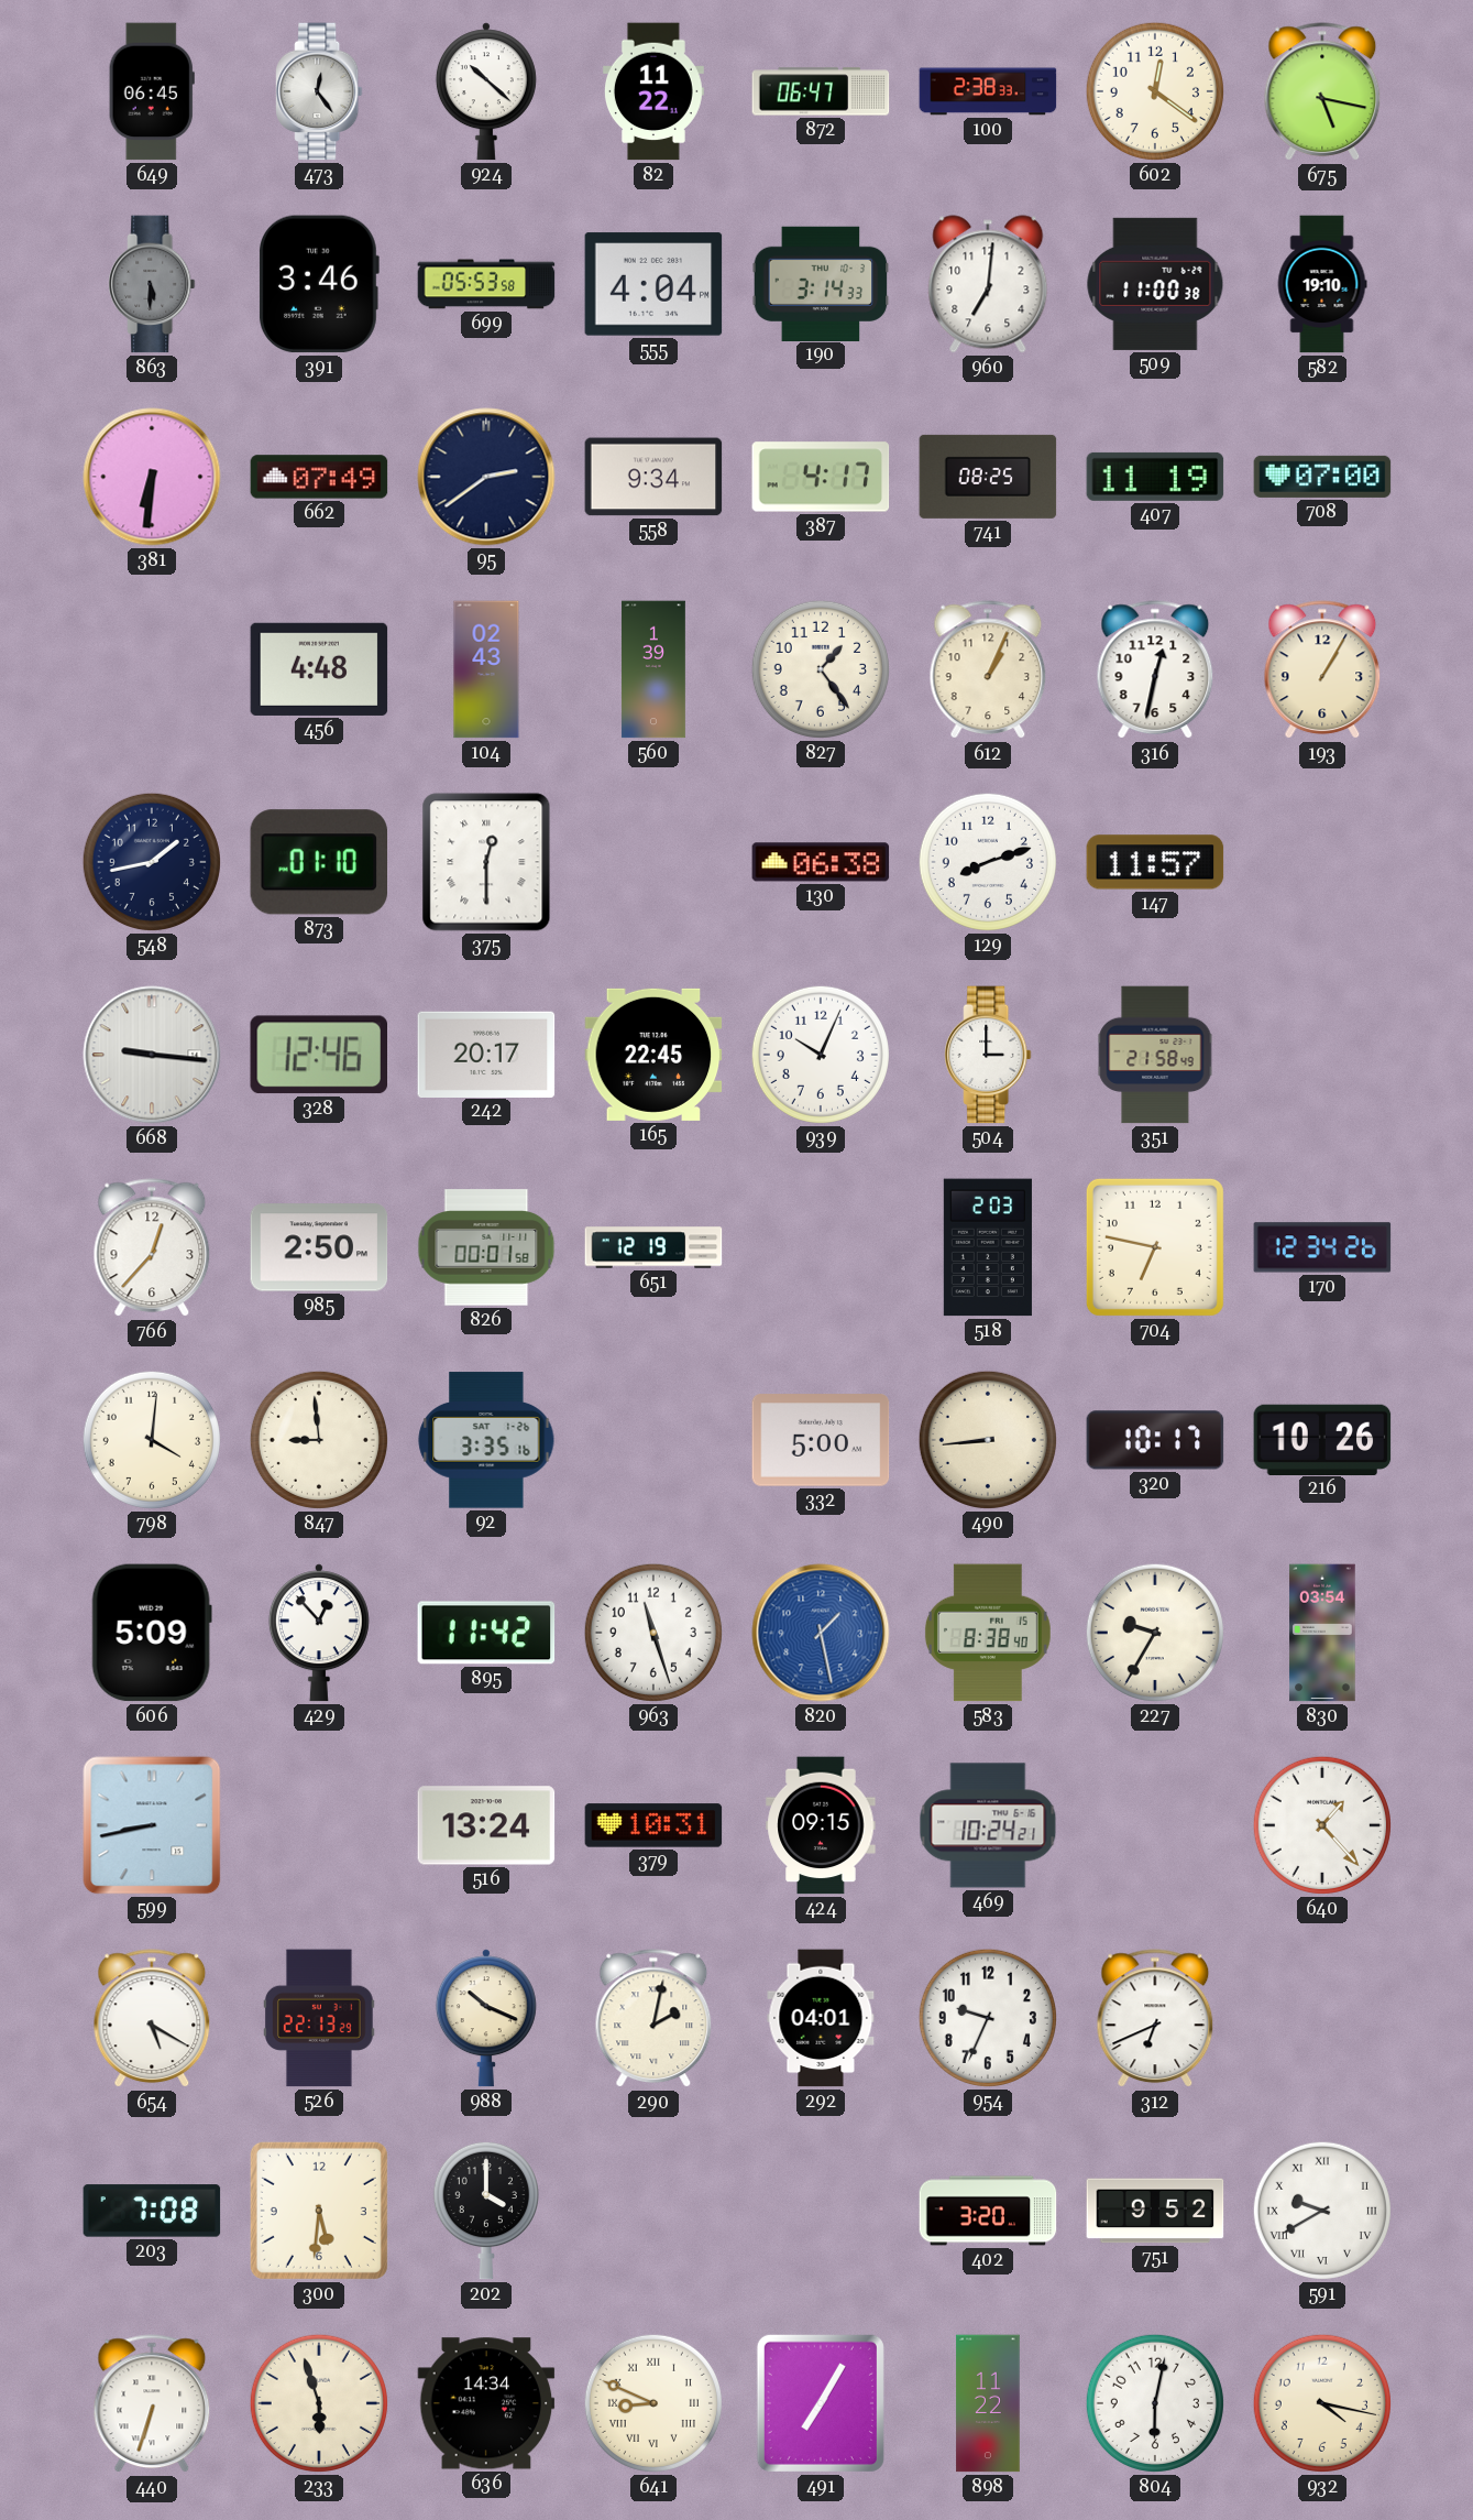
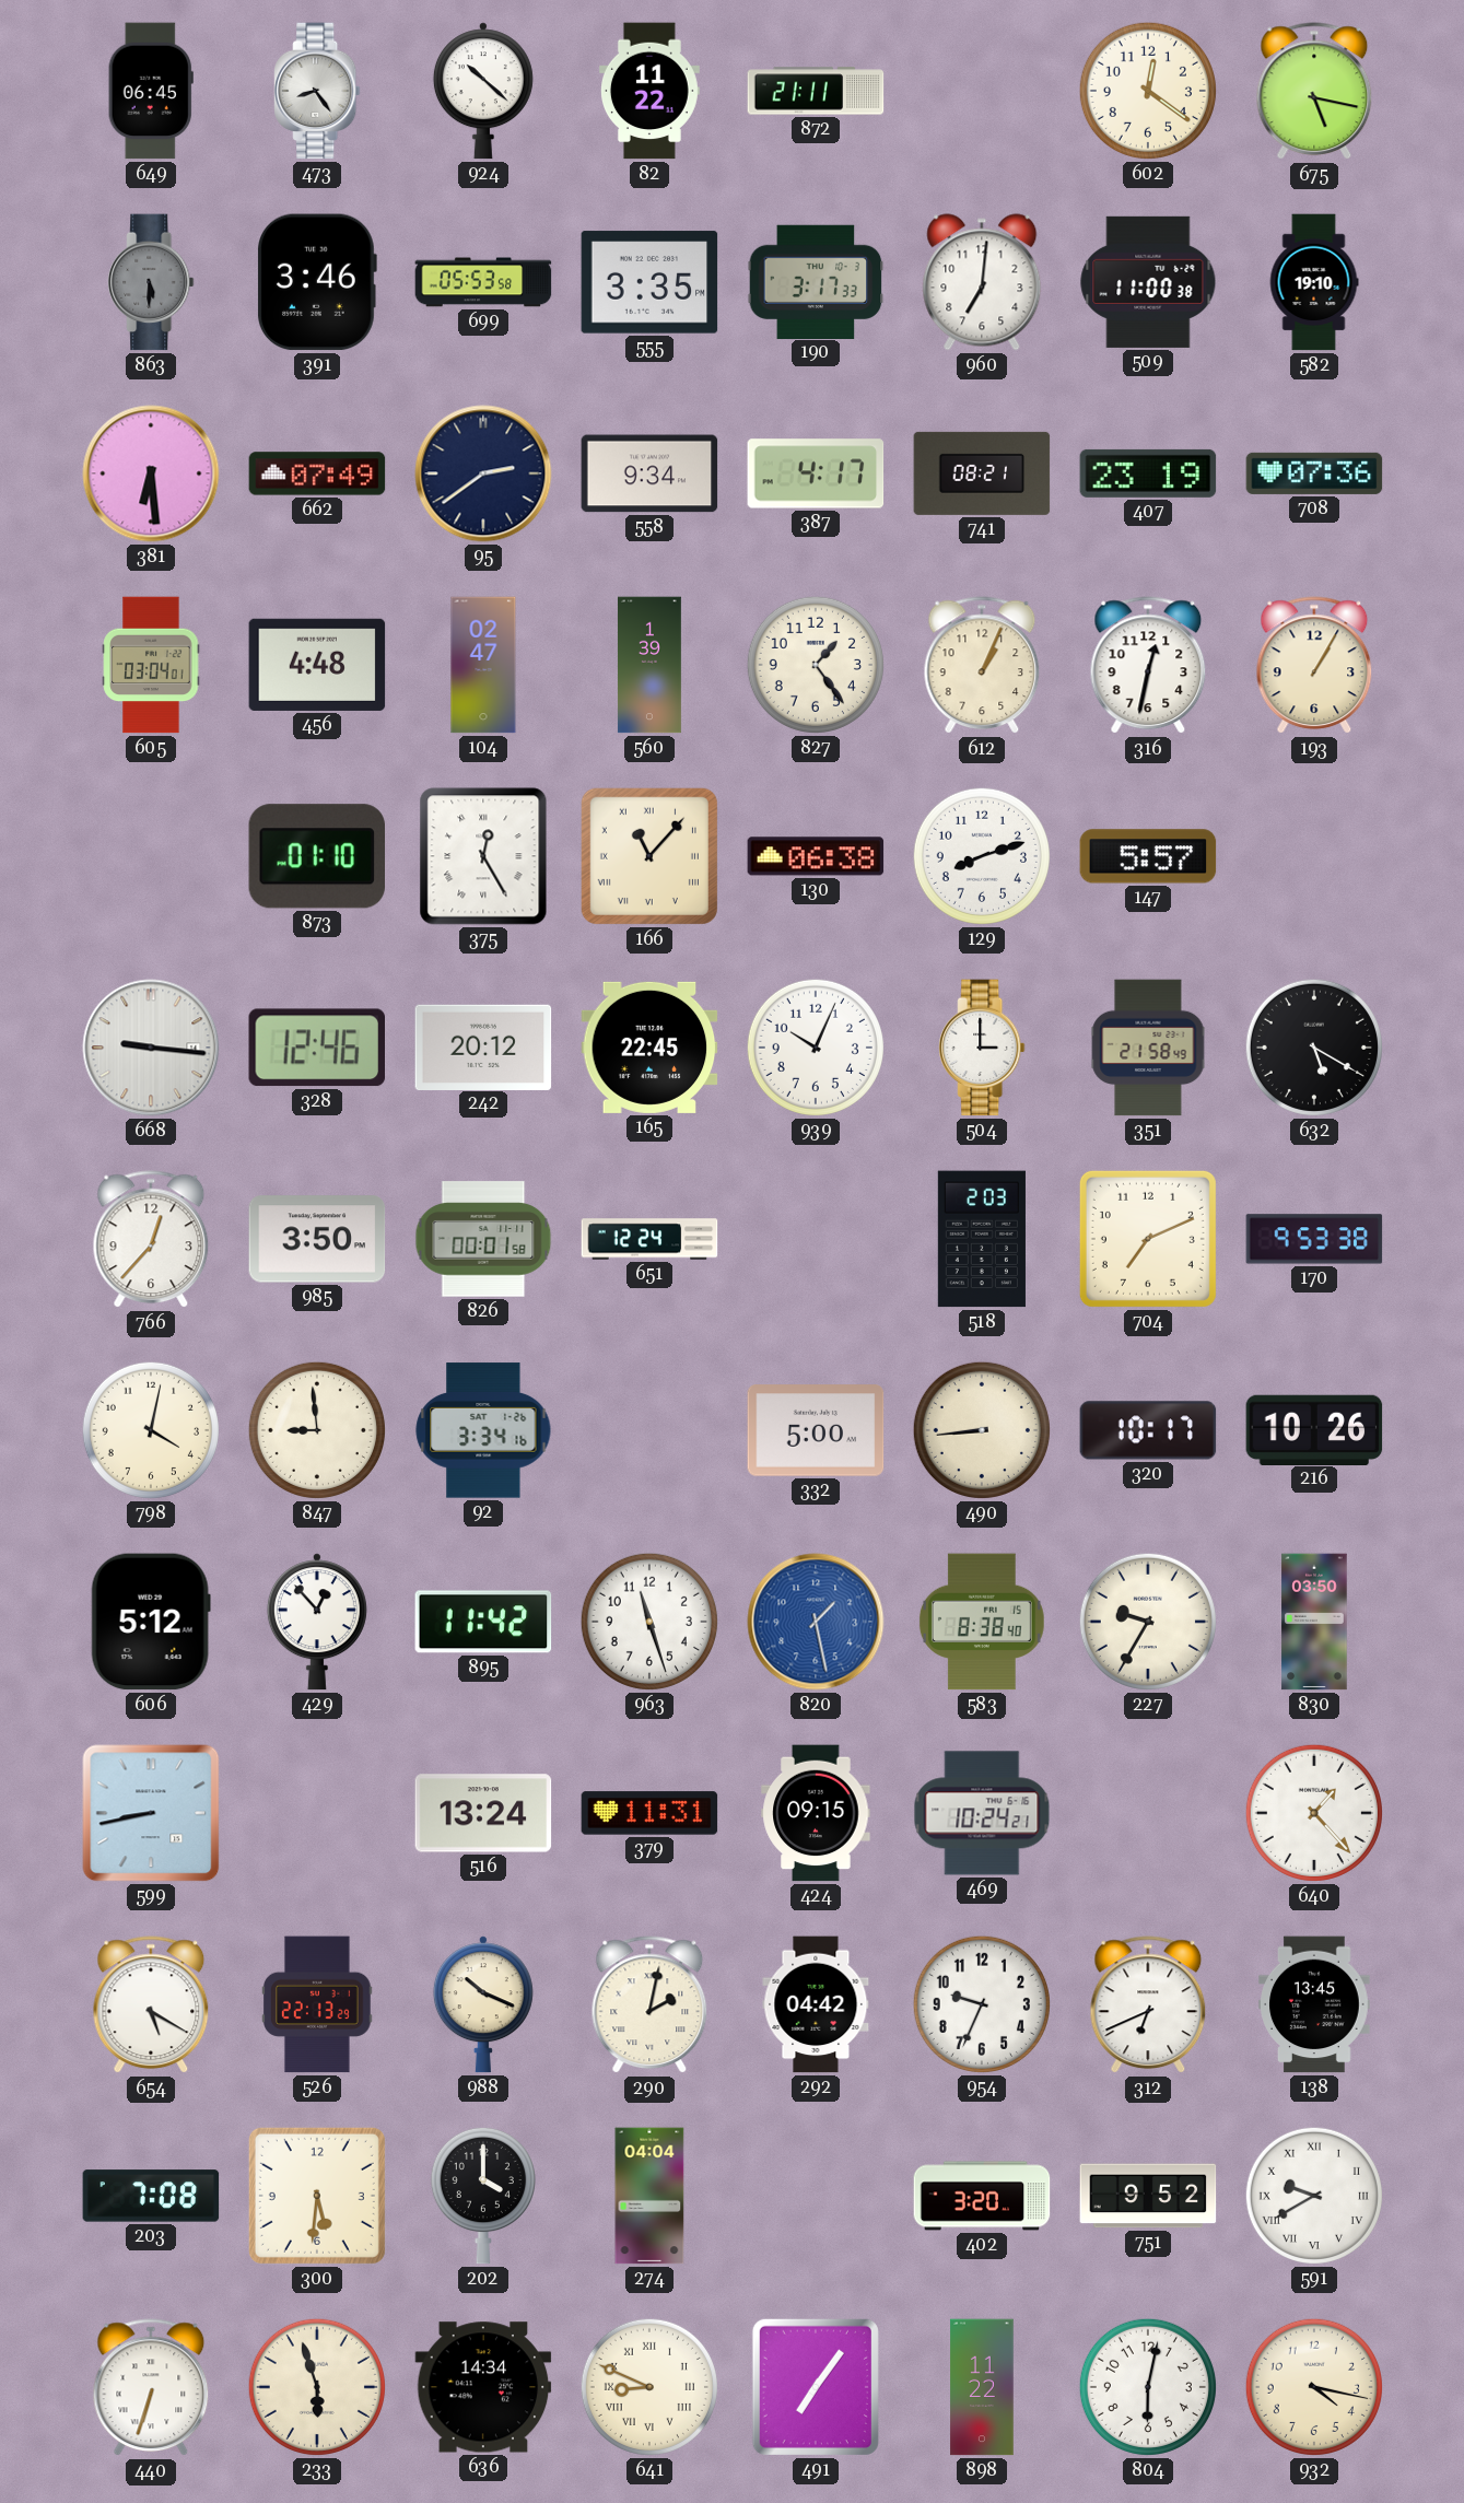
473: 12:24 -> 8:24
872: 06:47 -> 21:11
100: 2:38 -> none
555: 4:04 -> 3:35
190: 3:14 -> 3:17
381: 6:31 -> 6:29
741: 08:25 -> 08:21
407: 11:19 -> 23:19
708: 07:00 -> 07:36
605: none -> 03:04
104: 02:43 -> 02:47
548: 1:43 -> none
375: 12:30 -> 12:25
166: none -> 11:07
147: 11:57 -> 5:57
242: 20:17 -> 20:12
632: none -> 5:20
985: 2:50 -> 3:50
651: 12:19 -> 12:24
704: 6:47 -> 7:11
170: 12:34 -> 9:53
798: 4:01 -> 4:02
92: 3:35 -> 3:34
606: 5:09 -> 5:12
830: 03:54 -> 03:50
379: 10:31 -> 11:31
292: 04:01 -> 04:42
138: none -> 13:45
274: none -> 04:04
491: 7:05 -> 7:06
